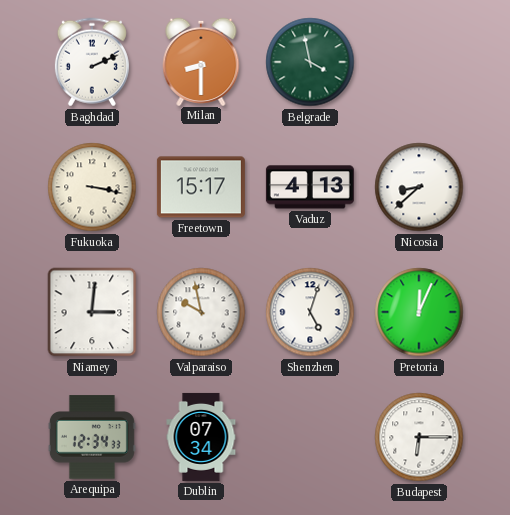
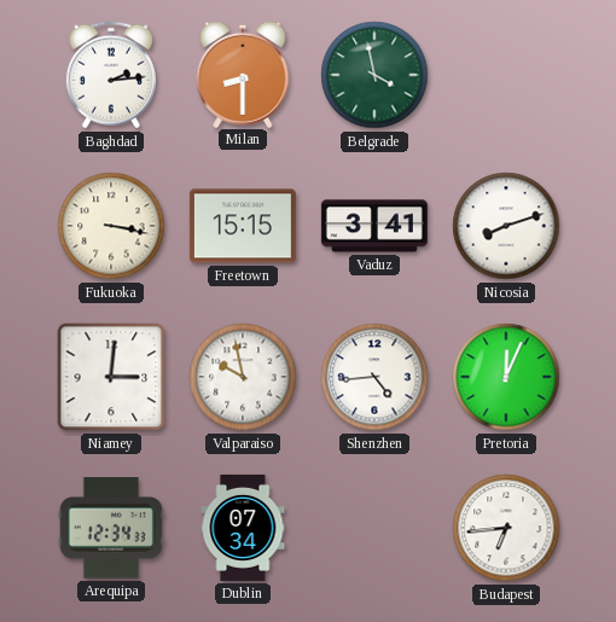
Baghdad: 2:11 -> 2:14
Freetown: 15:17 -> 15:15
Vaduz: 4:13 -> 3:41
Nicosia: 8:38 -> 8:12
Shenzhen: 5:03 -> 4:44
Budapest: 6:15 -> 6:44
